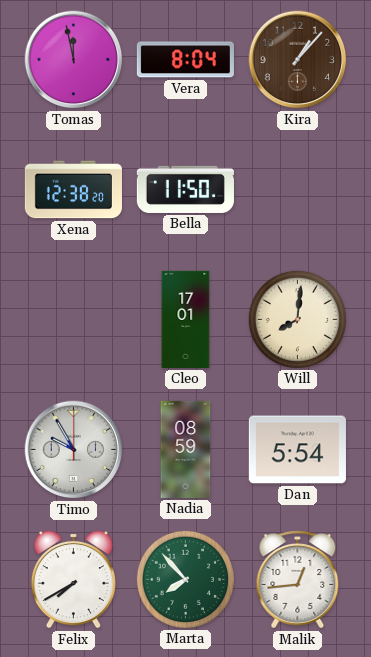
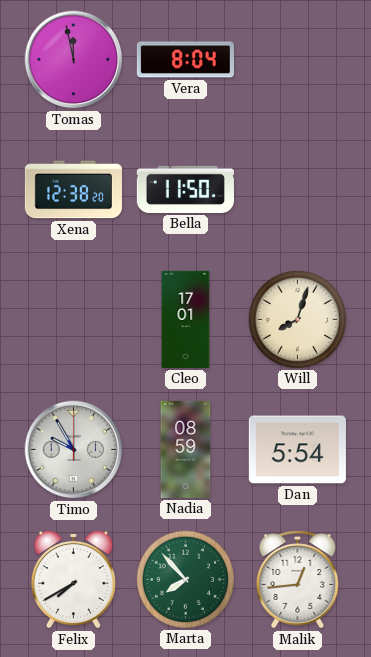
Kira: 1:07 -> none
Will: 8:01 -> 8:03
